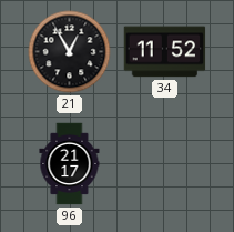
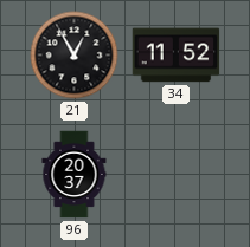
96: 21:17 -> 20:37
